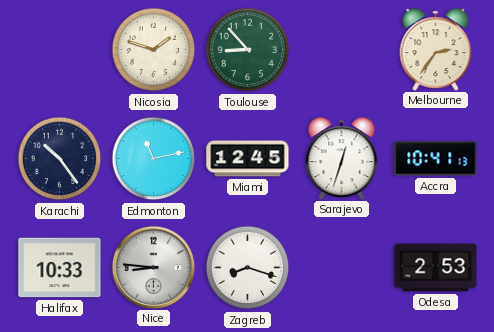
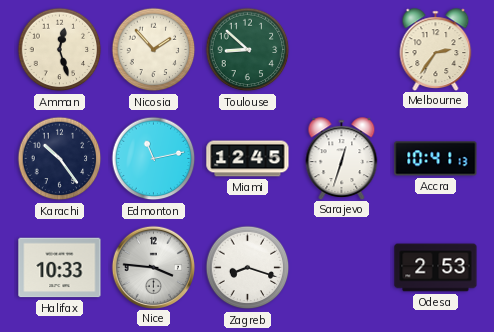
Amman: none -> 12:27
Nicosia: 1:48 -> 1:53
Toulouse: 8:53 -> 8:52
Nice: 8:46 -> 3:46
